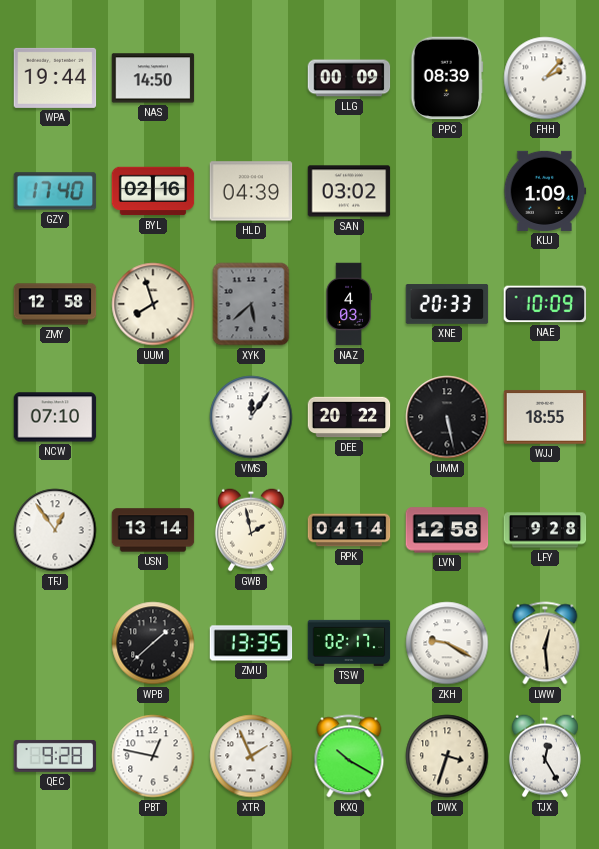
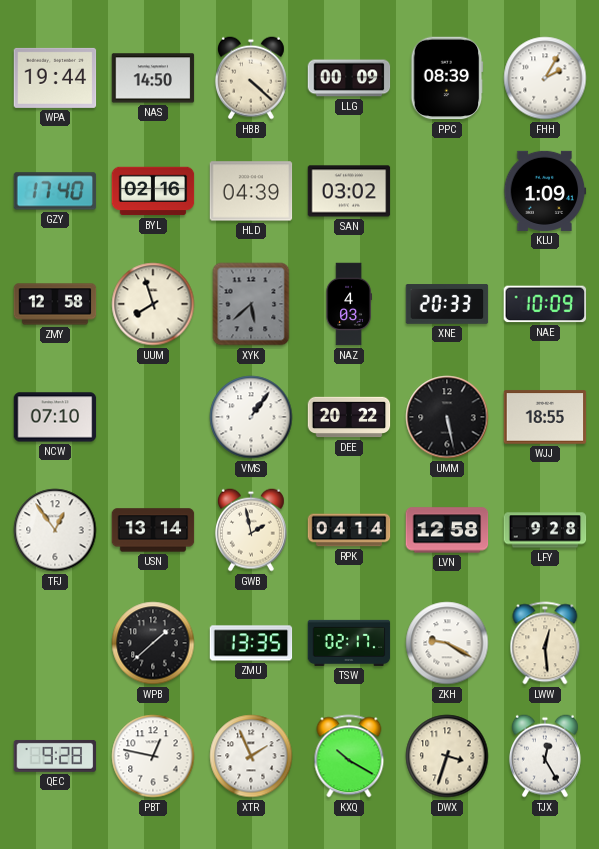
HBB: none -> 4:22
FHH: 2:07 -> 2:05
VMS: 12:06 -> 1:06
